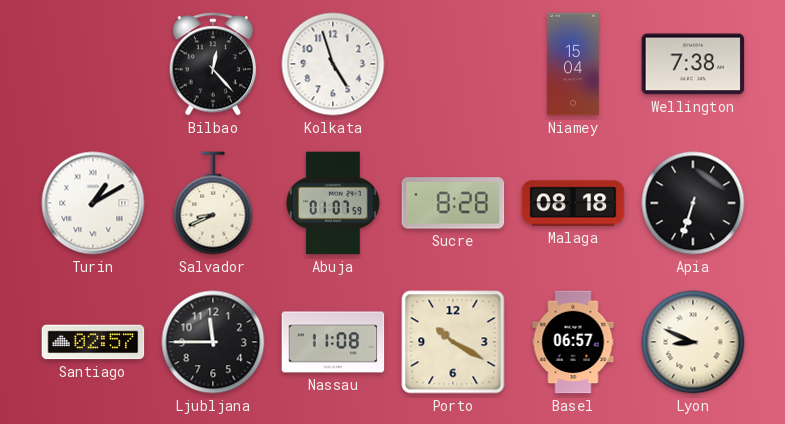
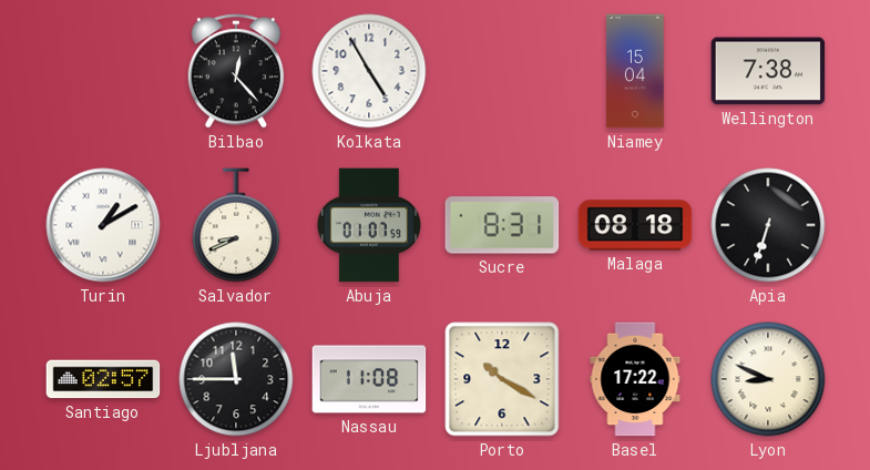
Kolkata: 4:57 -> 4:55
Sucre: 8:28 -> 8:31
Basel: 06:57 -> 17:22
